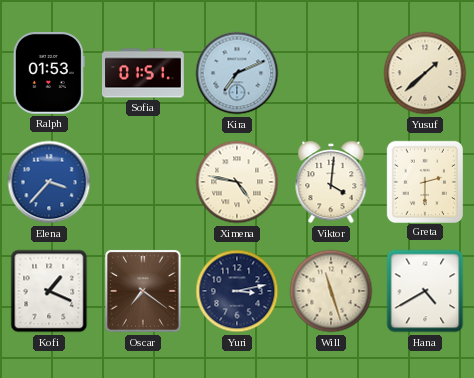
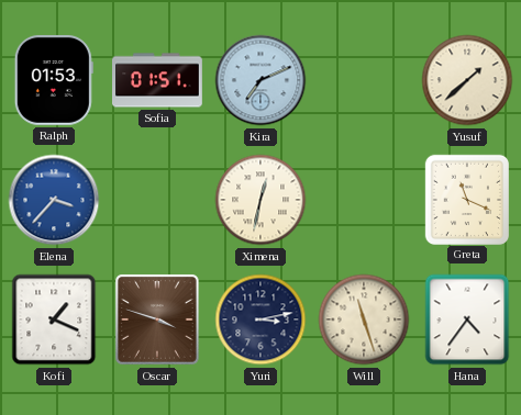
Ximena: 4:47 -> 12:32
Viktor: 4:01 -> none
Greta: 2:30 -> 11:19
Oscar: 7:21 -> 3:48
Hana: 4:40 -> 4:36
